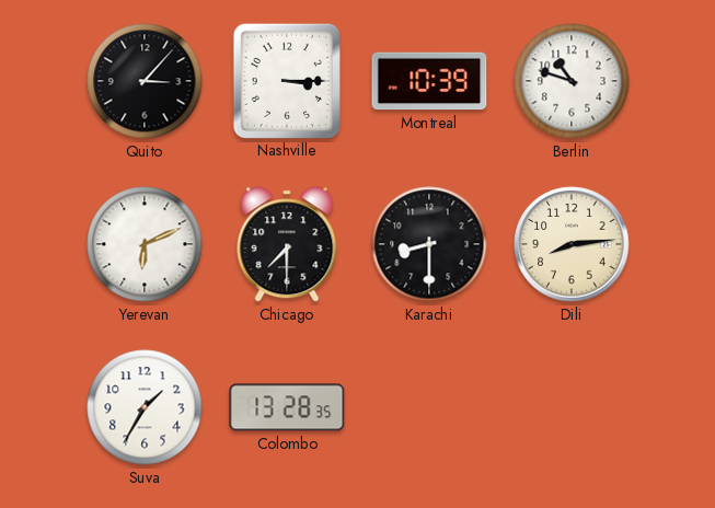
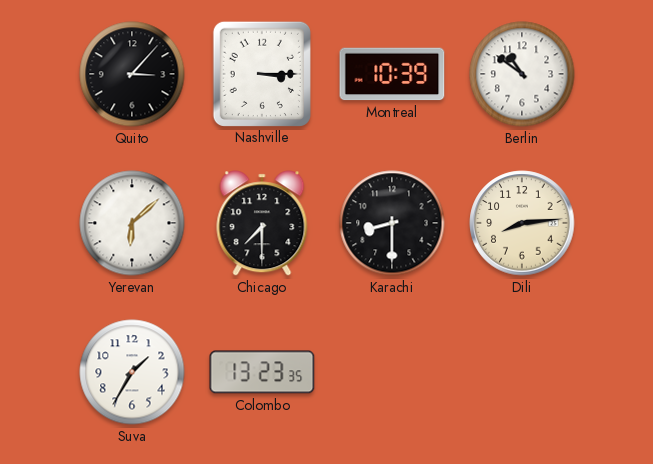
Berlin: 10:48 -> 10:51
Yerevan: 6:11 -> 6:08
Colombo: 13:28 -> 13:23
